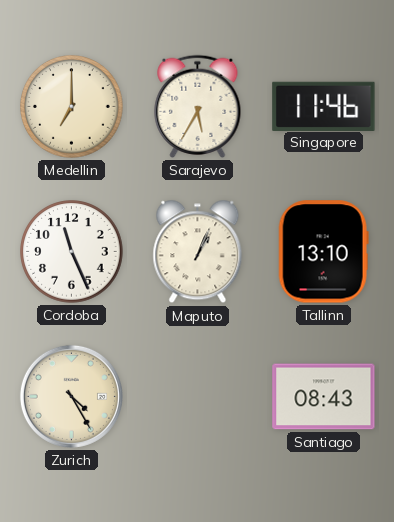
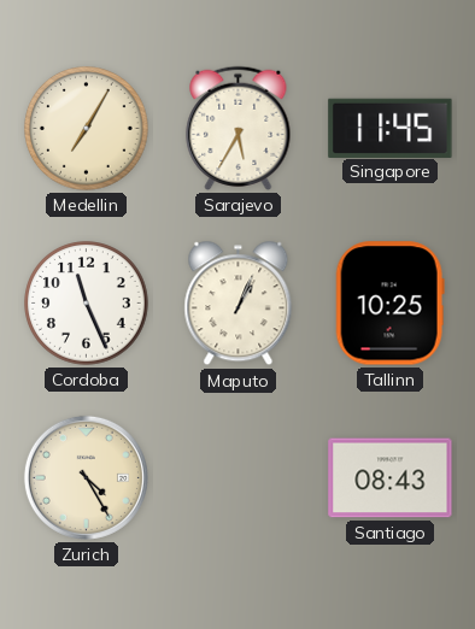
Medellin: 7:00 -> 7:05
Singapore: 11:46 -> 11:45
Tallinn: 13:10 -> 10:25
